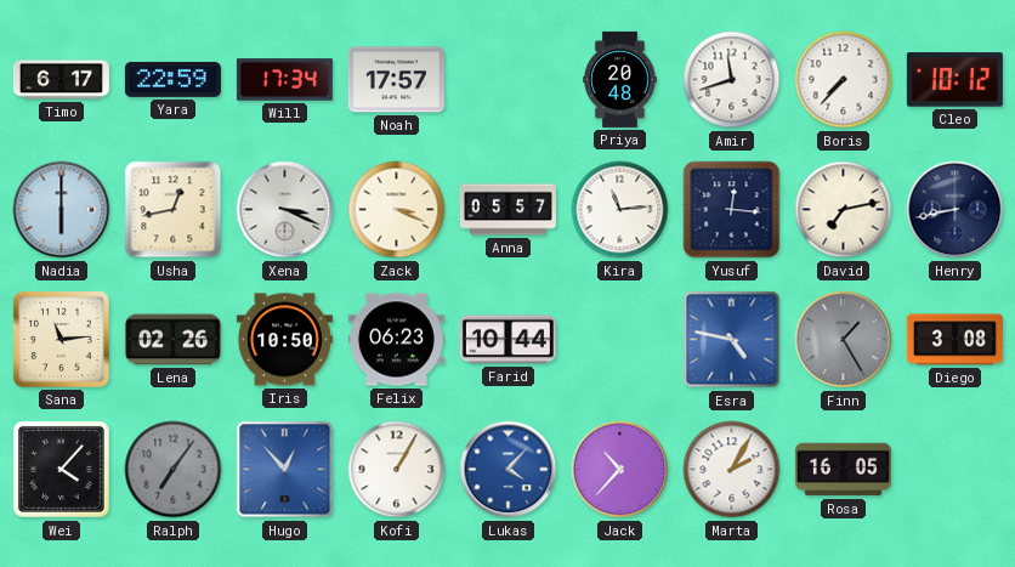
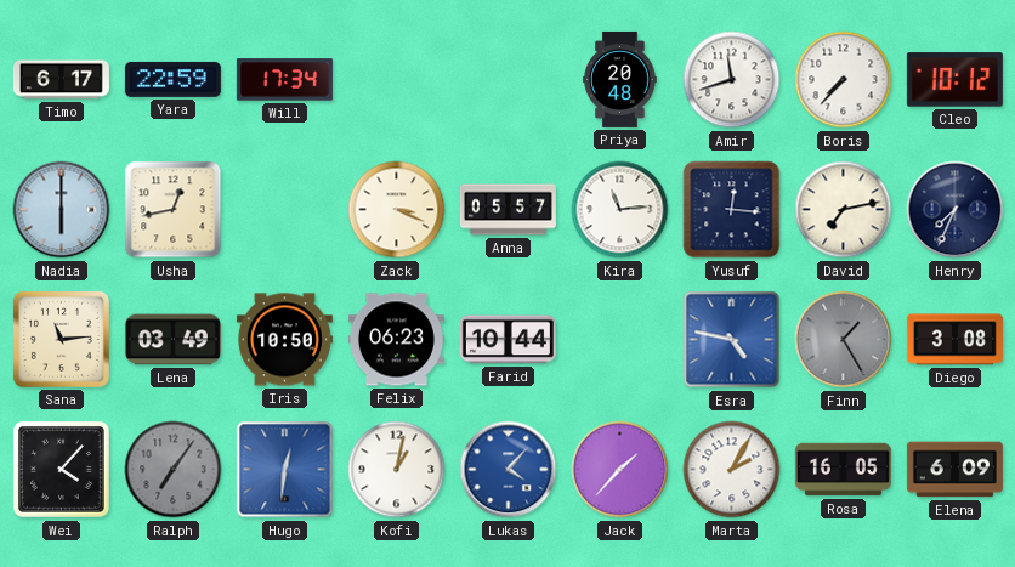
Noah: 17:57 -> none
Xena: 3:19 -> none
Henry: 8:43 -> 7:34
Lena: 02:26 -> 03:49
Hugo: 12:53 -> 12:31
Kofi: 1:05 -> 1:02
Jack: 10:37 -> 1:37
Elena: none -> 6:09
